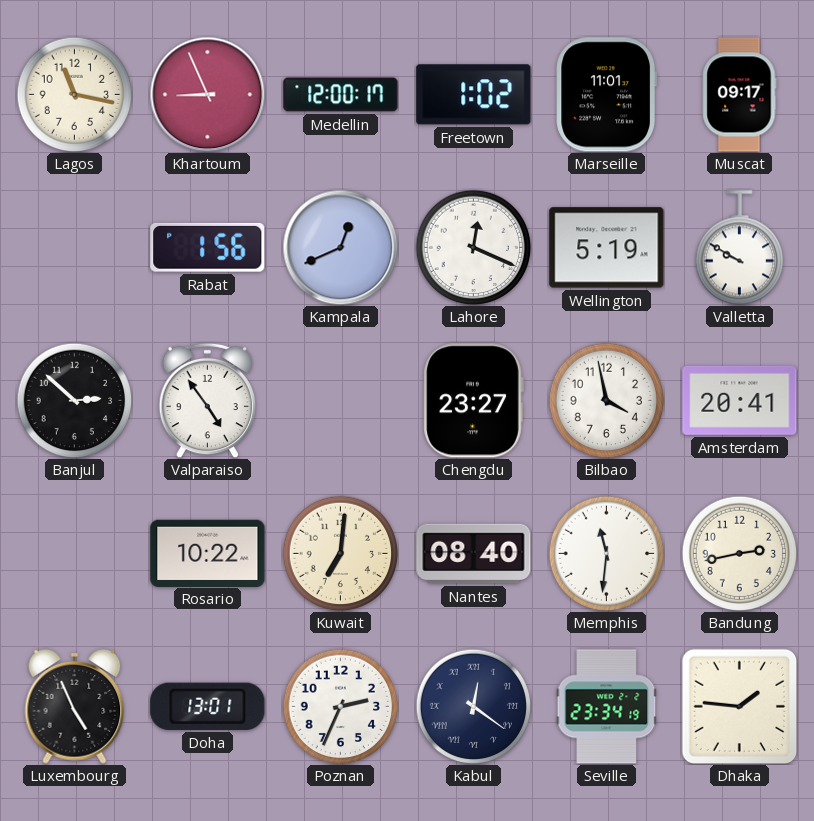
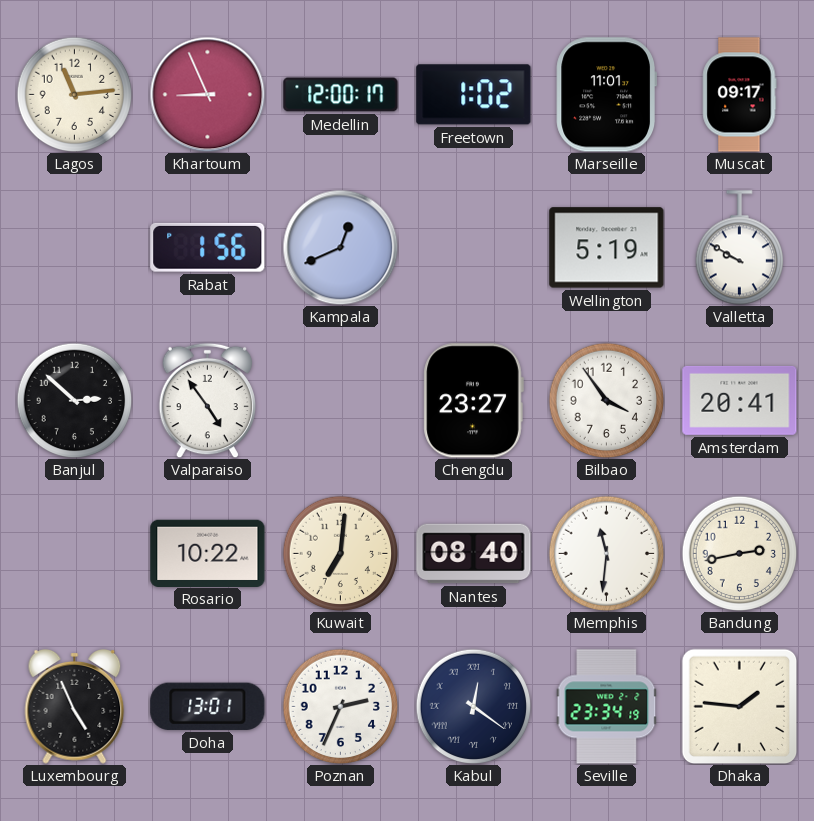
Lagos: 11:17 -> 11:14
Lahore: 12:19 -> none
Bilbao: 3:58 -> 3:54
